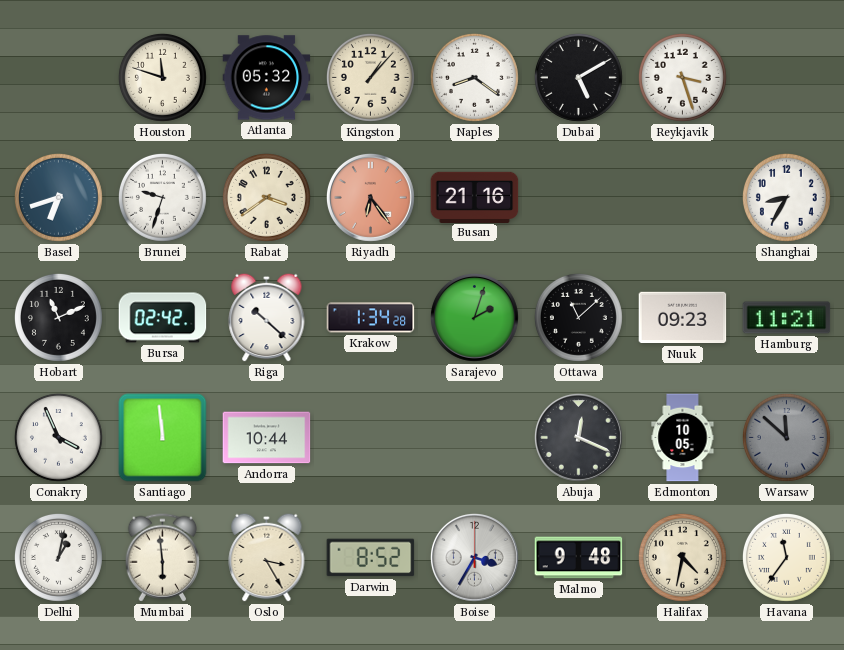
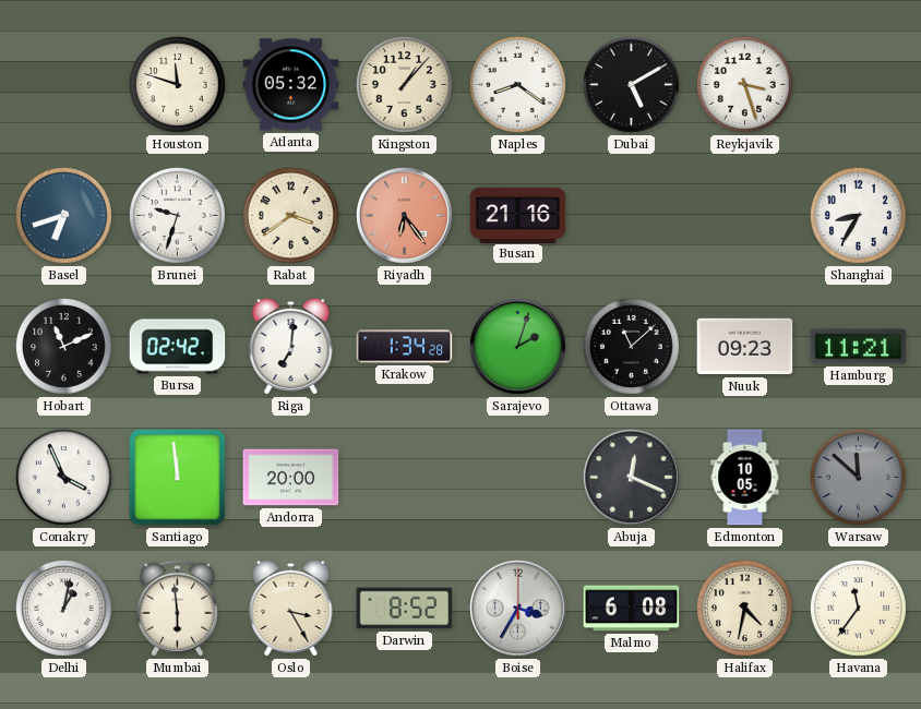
Riga: 10:22 -> 7:01
Andorra: 10:44 -> 20:00
Malmo: 9:48 -> 6:08
